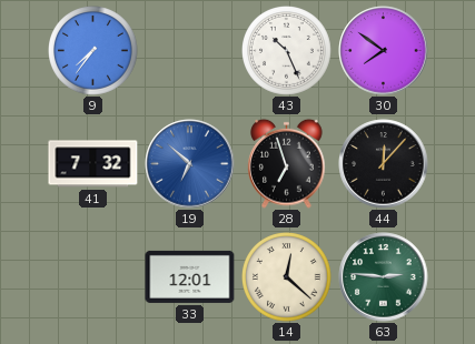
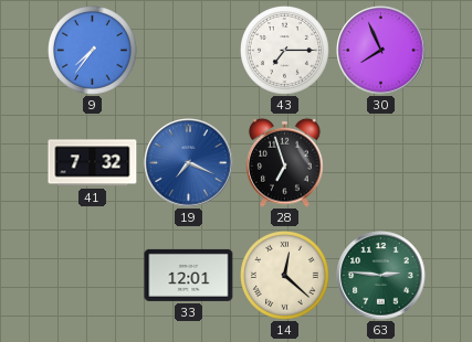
43: 10:26 -> 7:15
30: 7:51 -> 7:56
19: 6:52 -> 7:19
44: 12:07 -> none
